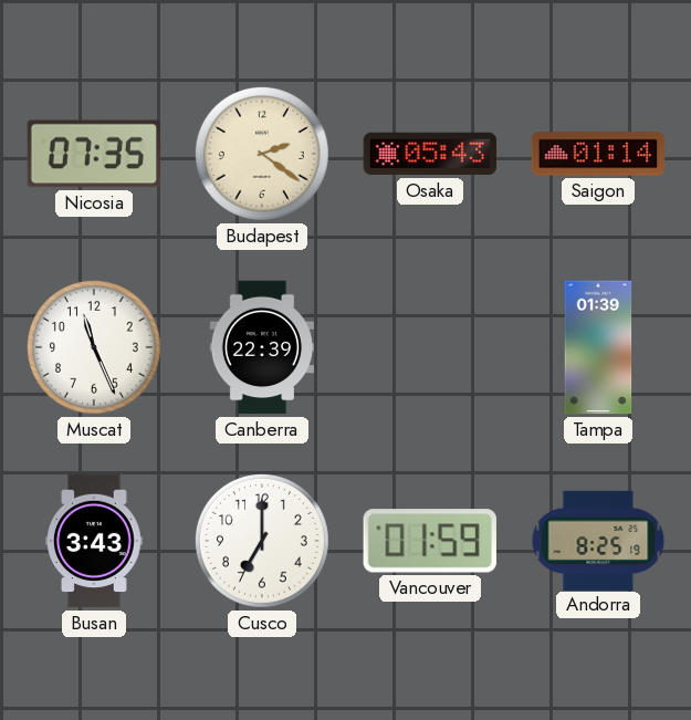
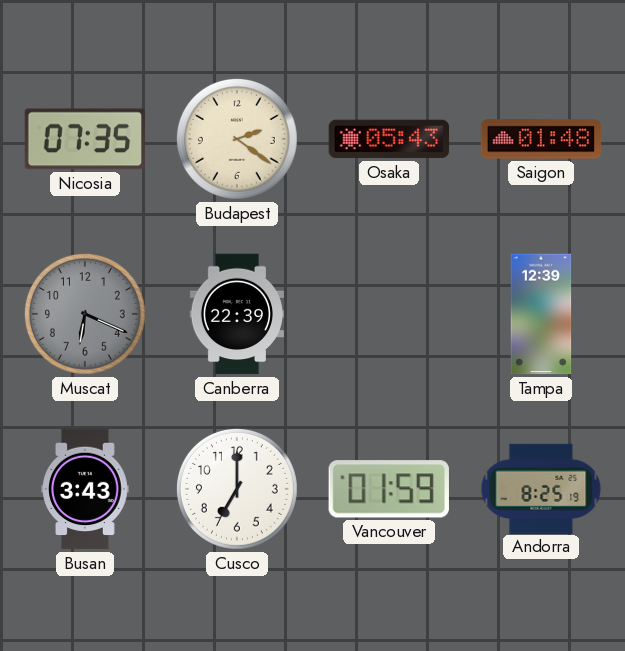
Saigon: 01:14 -> 01:48
Muscat: 11:26 -> 6:19
Muscat dial: white -> grey
Tampa: 01:39 -> 12:39
